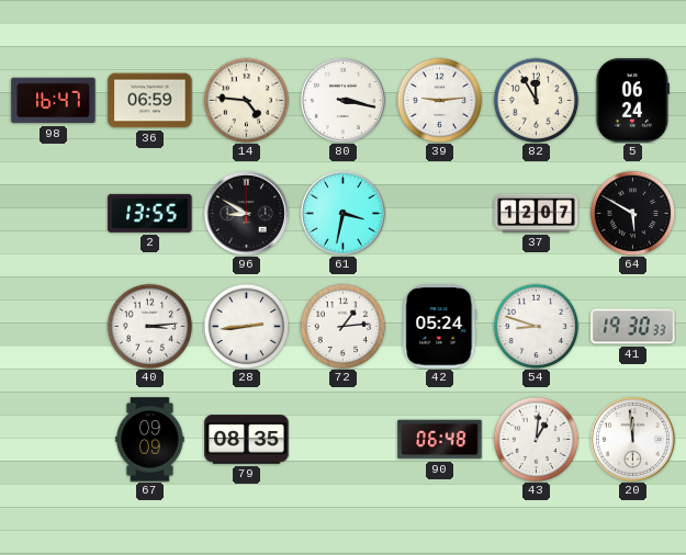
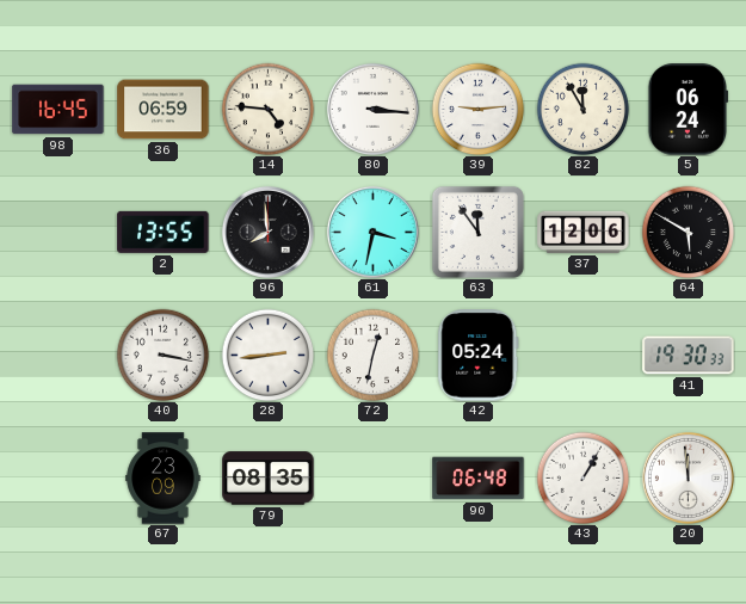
98: 16:47 -> 16:45
80: 3:17 -> 3:16
96: 8:50 -> 7:59
63: none -> 11:54
37: 12:07 -> 12:06
40: 3:14 -> 3:17
72: 1:14 -> 12:32
54: 8:48 -> none
67: 09:09 -> 23:09
43: 1:01 -> 1:05
